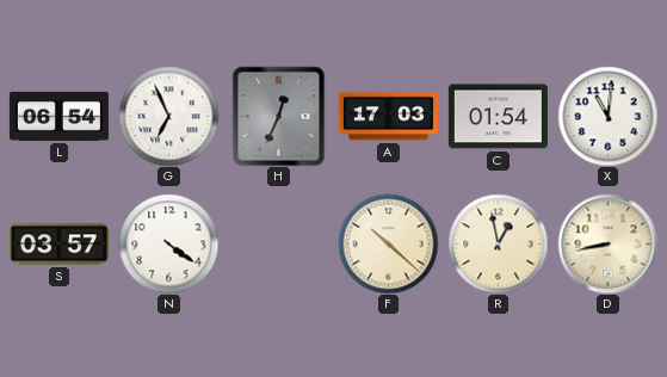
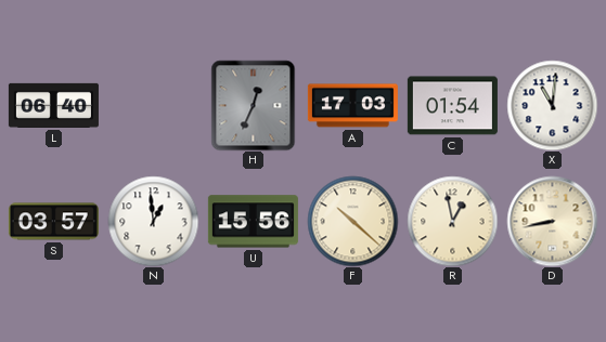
L: 06:54 -> 06:40
G: 6:56 -> none
N: 4:21 -> 12:59
U: none -> 15:56
